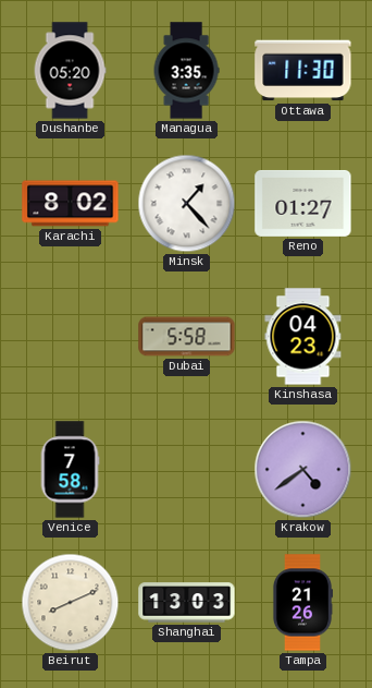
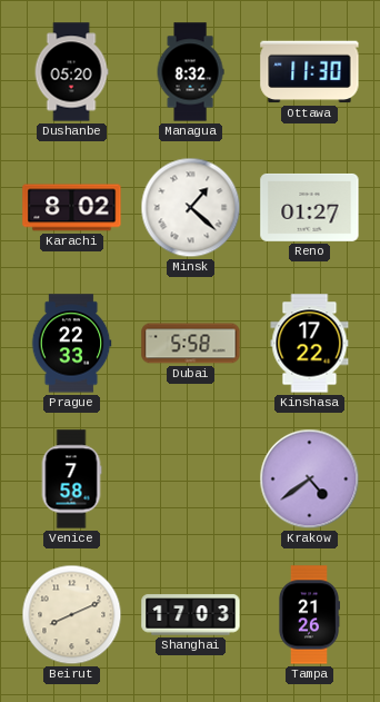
Managua: 3:35 -> 8:32
Minsk: 1:23 -> 1:22
Prague: none -> 22:33
Kinshasa: 04:23 -> 17:22
Shanghai: 13:03 -> 17:03
